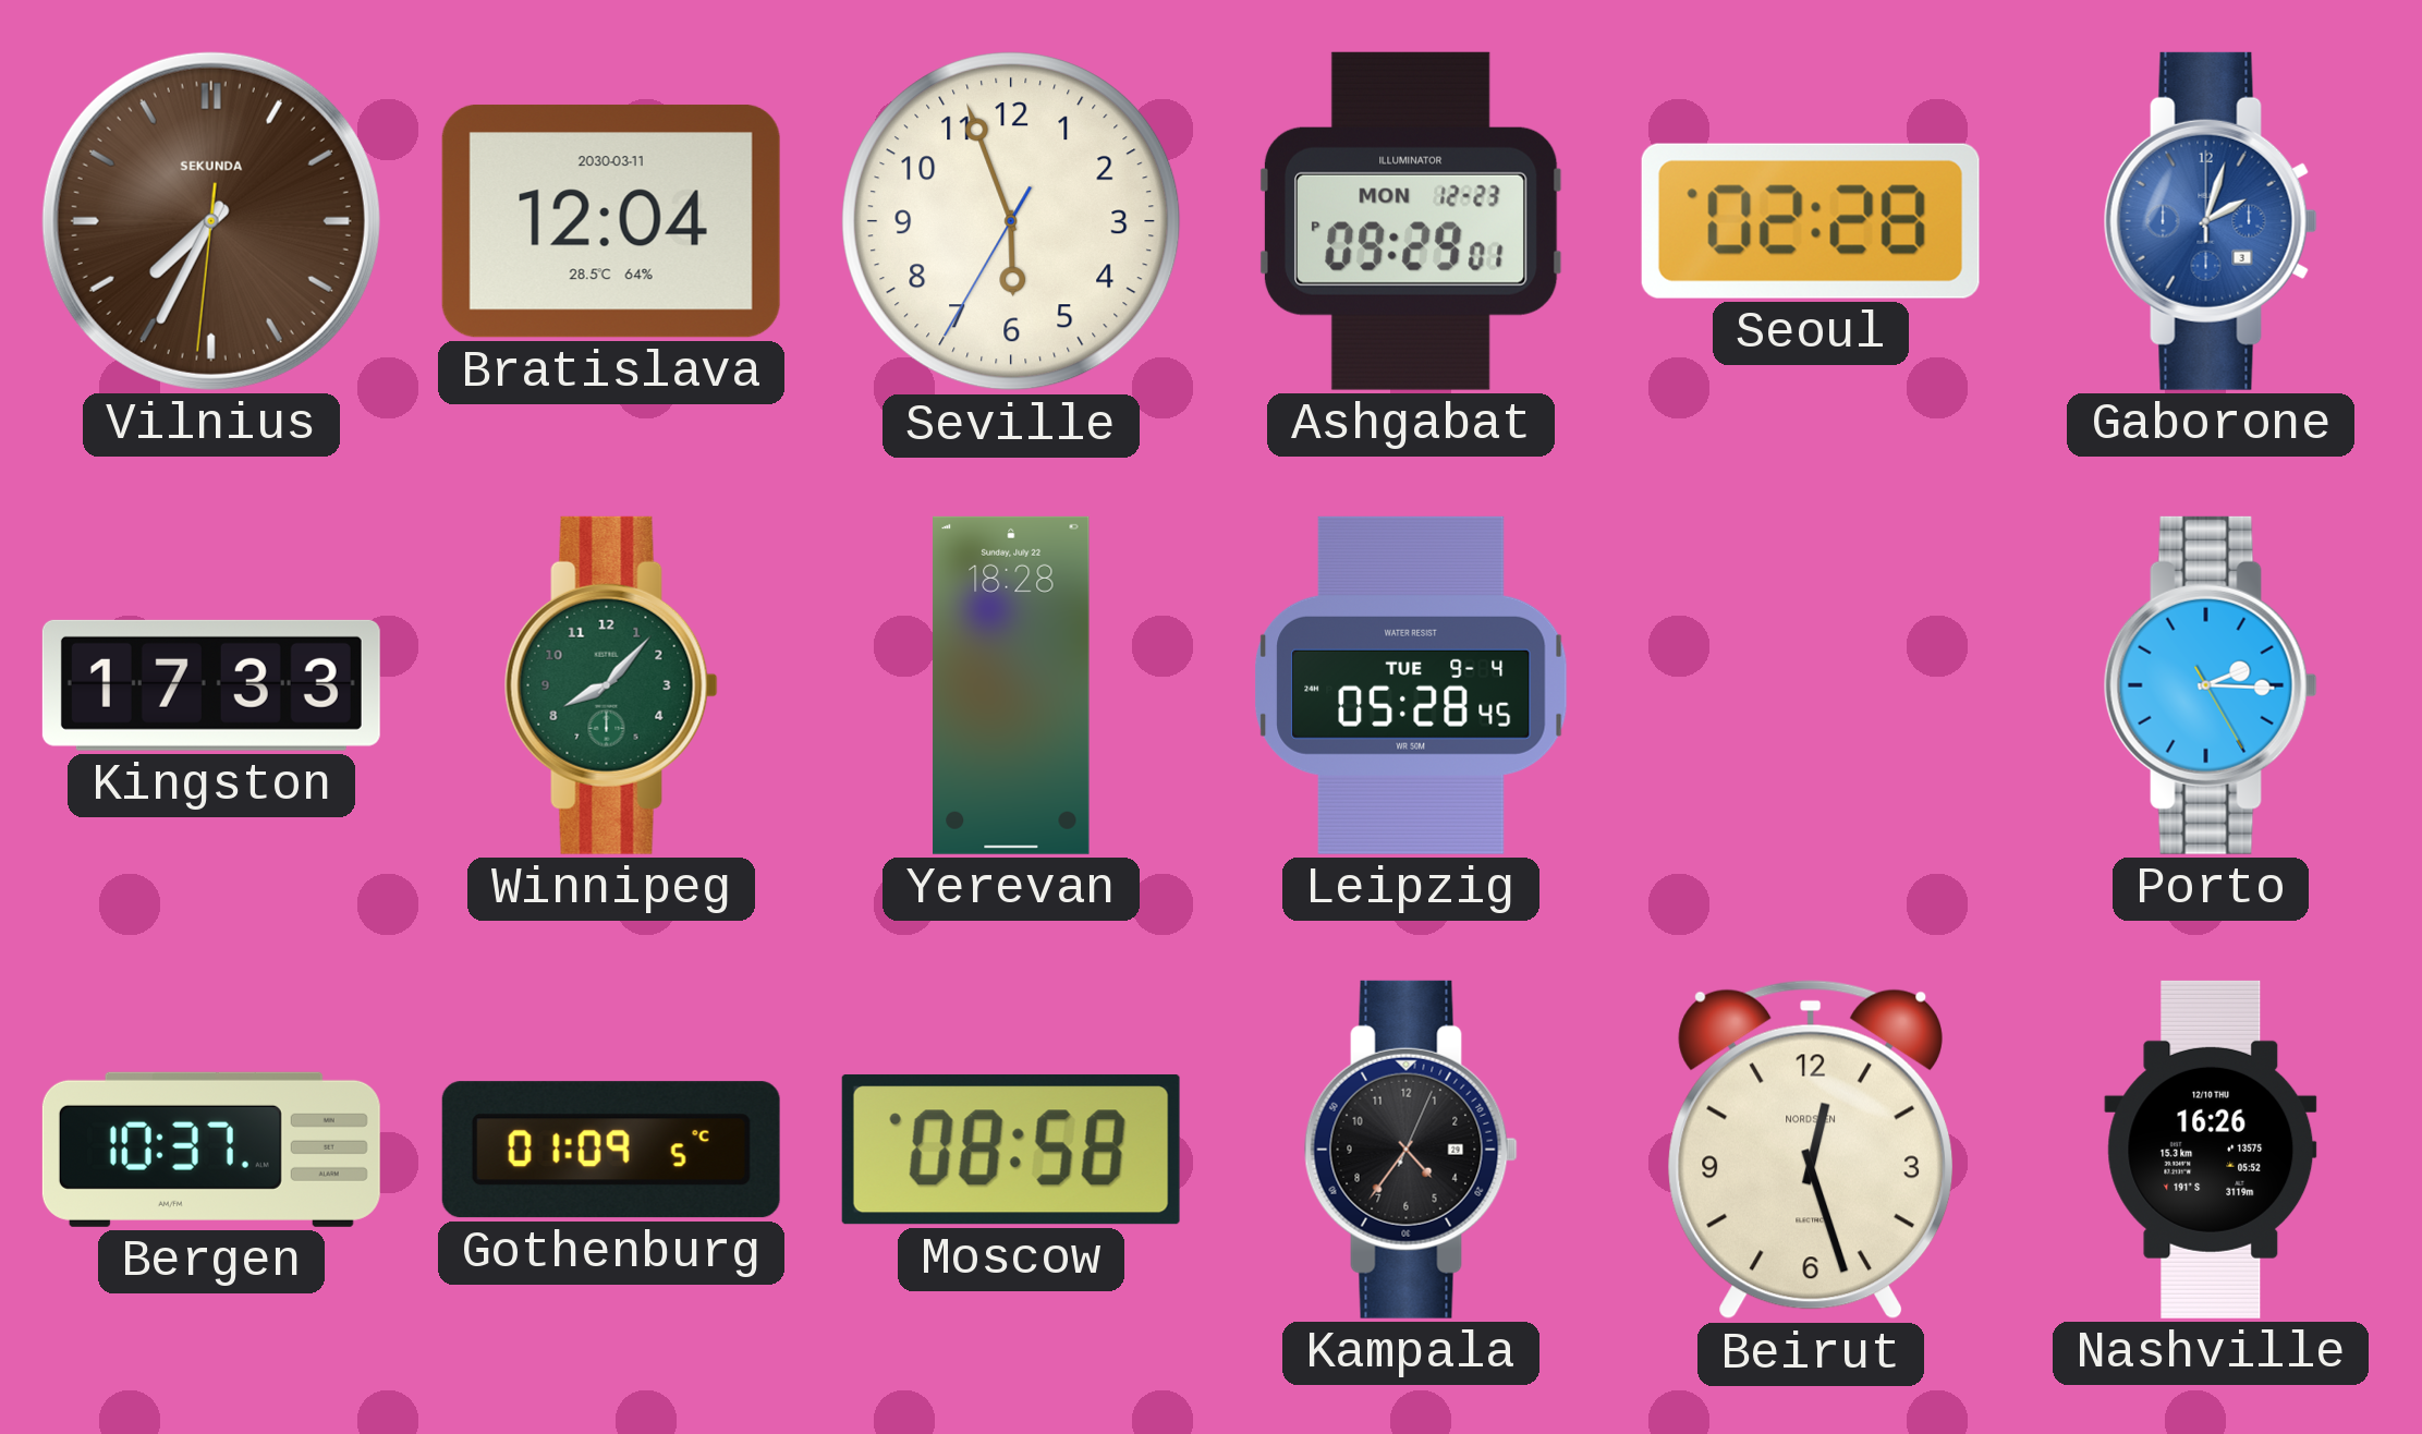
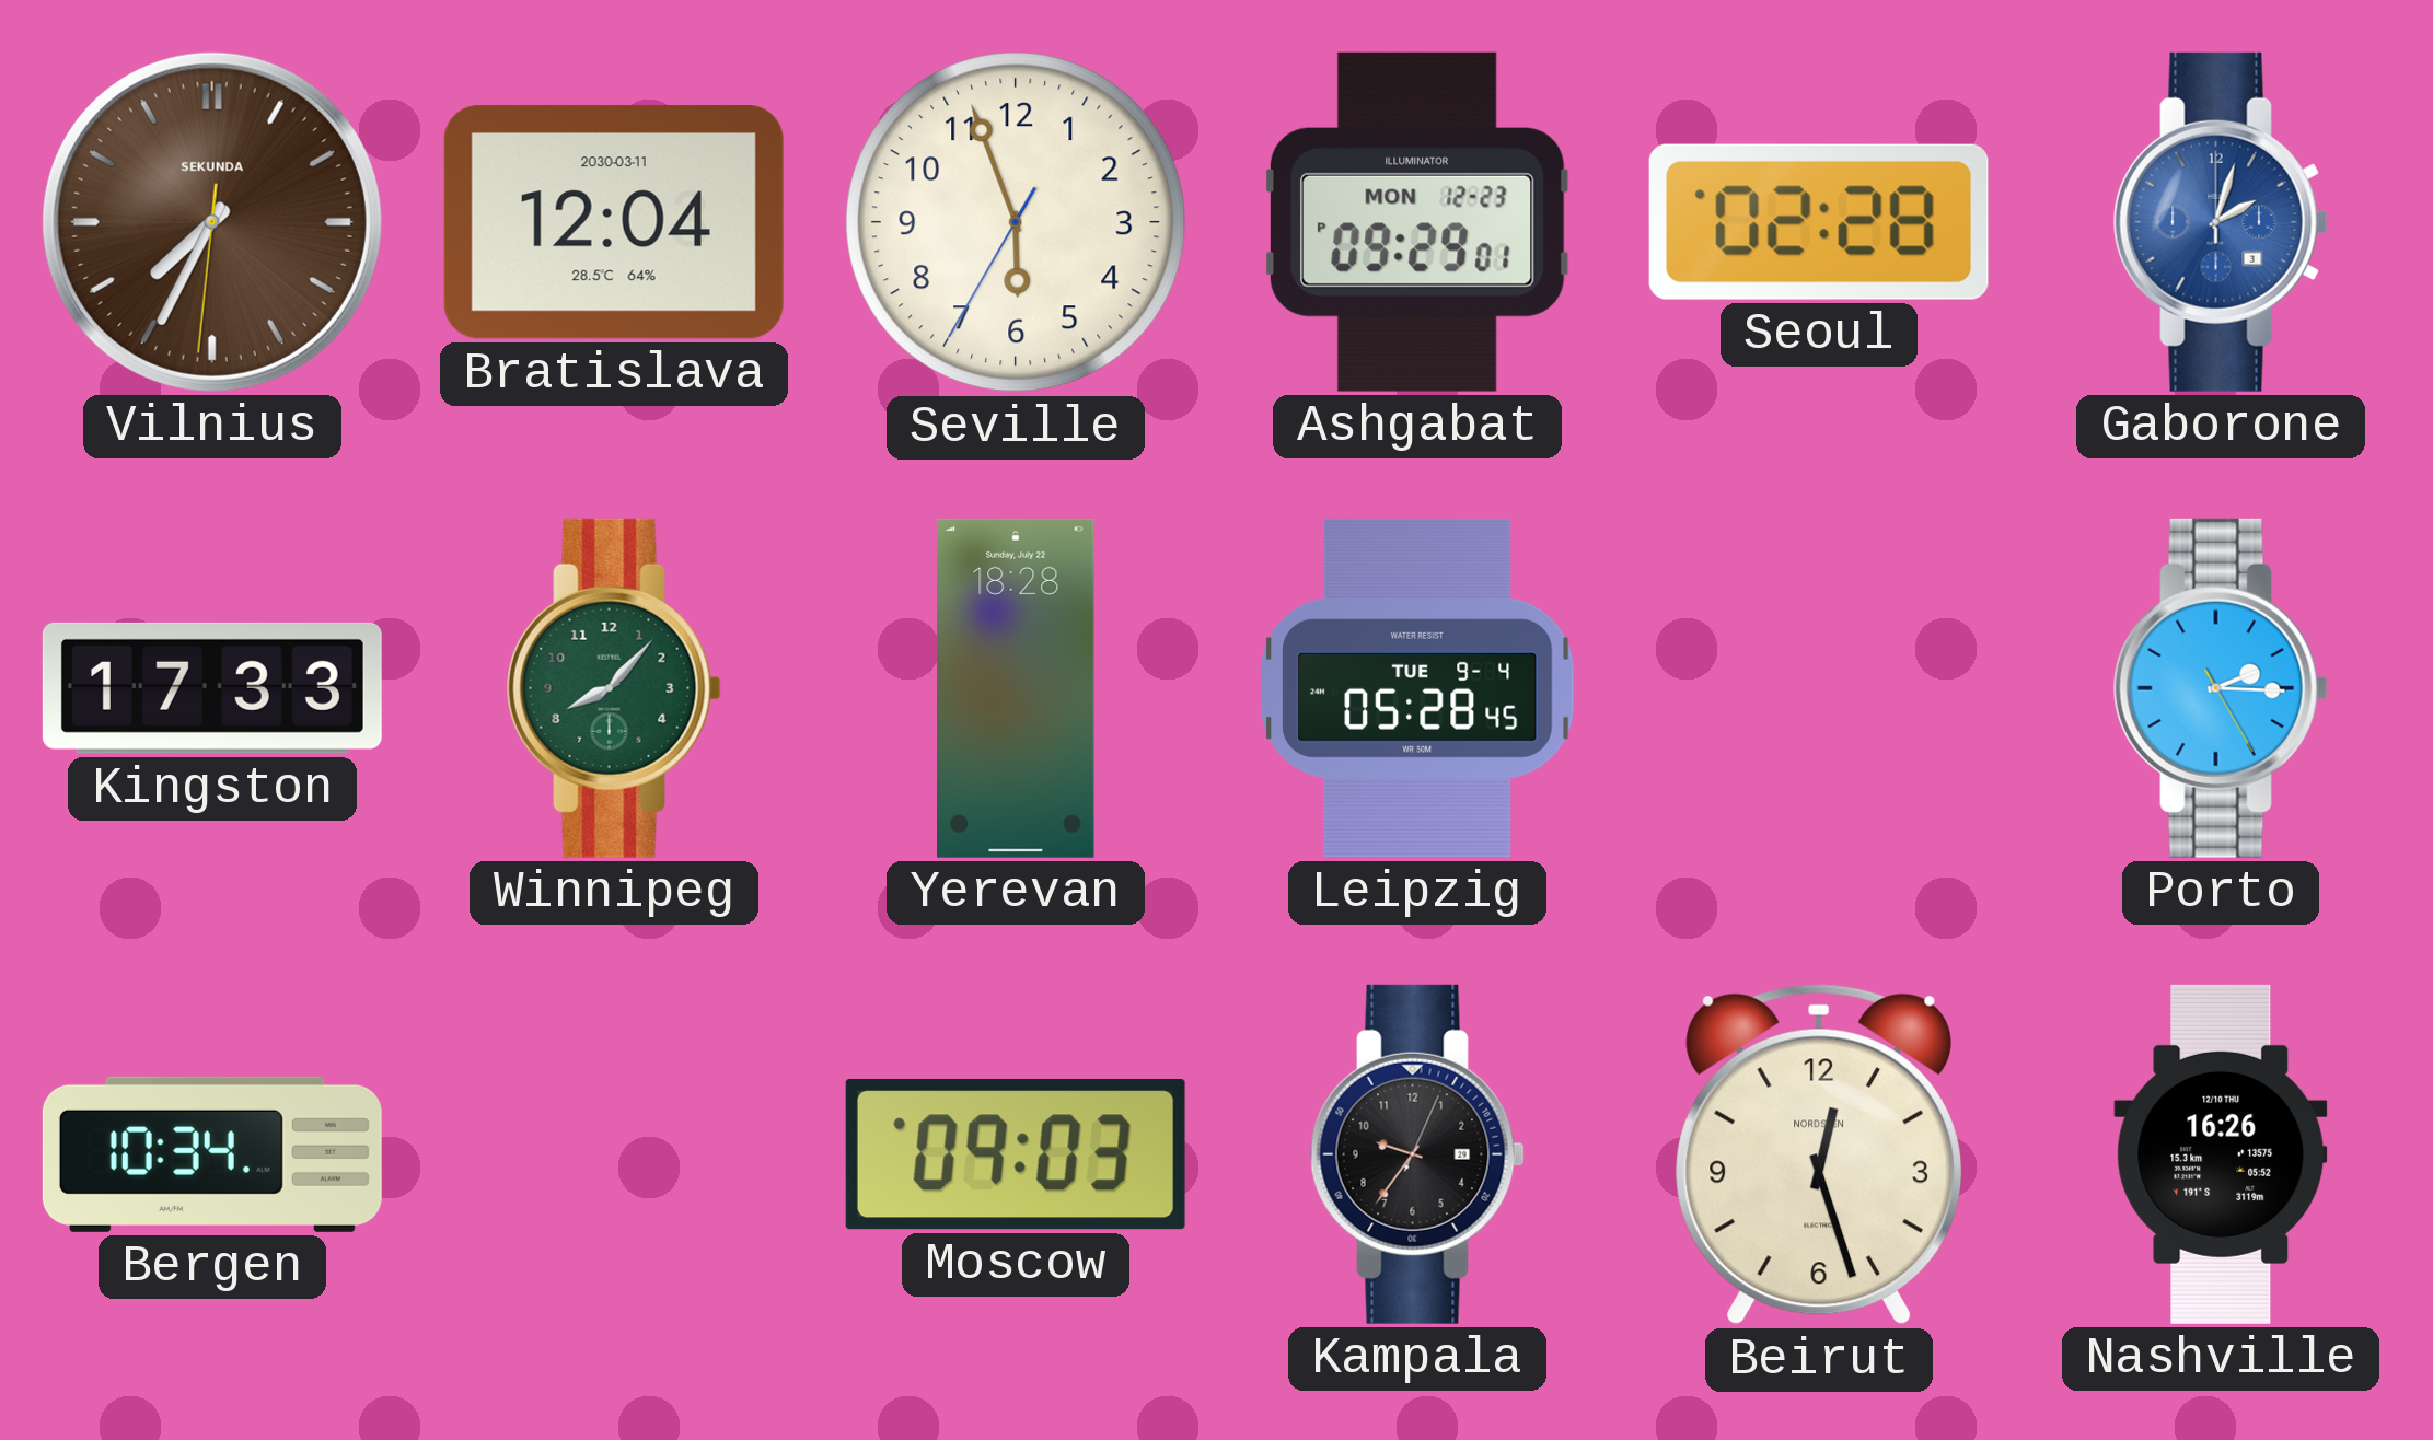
Bergen: 10:37 -> 10:34
Gothenburg: 01:09 -> none
Moscow: 08:58 -> 09:03
Kampala: 4:36 -> 9:36
